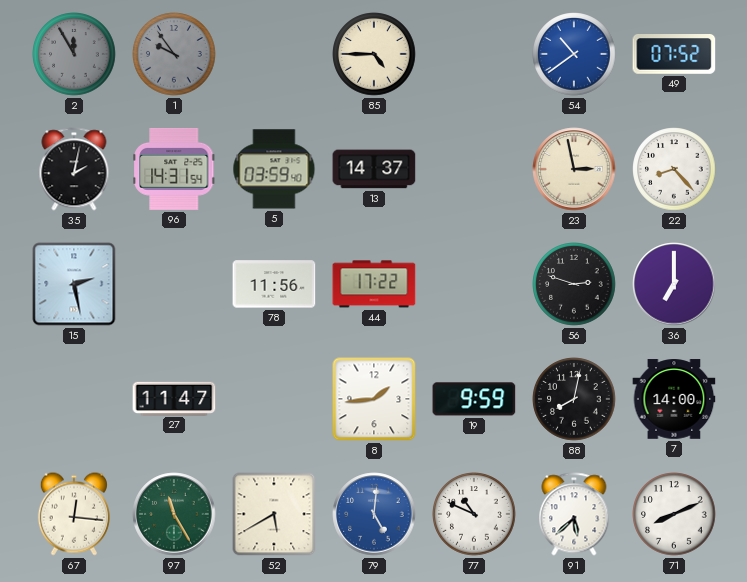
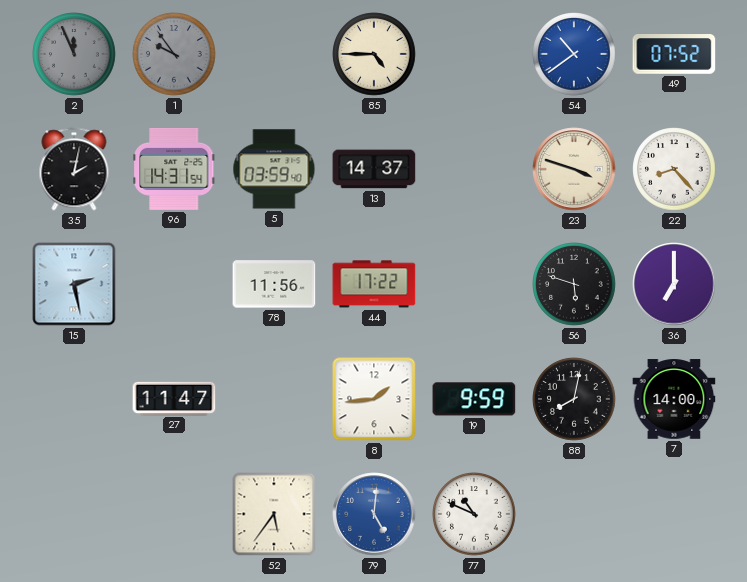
2: 11:55 -> 11:56
23: 2:58 -> 3:48
56: 2:48 -> 5:48
67: 12:16 -> none
97: 11:25 -> none
52: 5:40 -> 5:36
91: 5:38 -> none
71: 8:11 -> none
